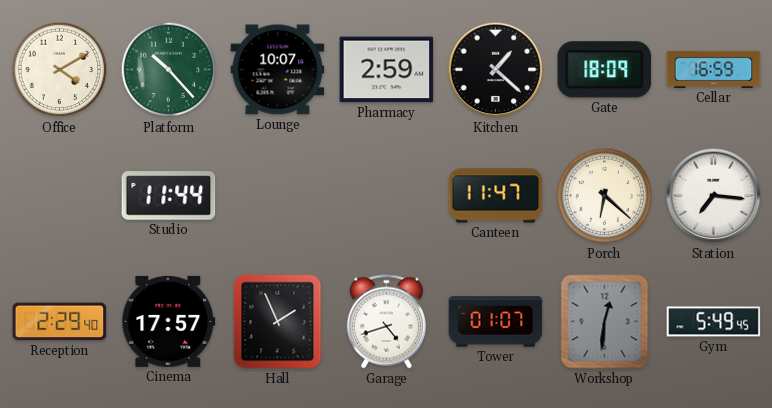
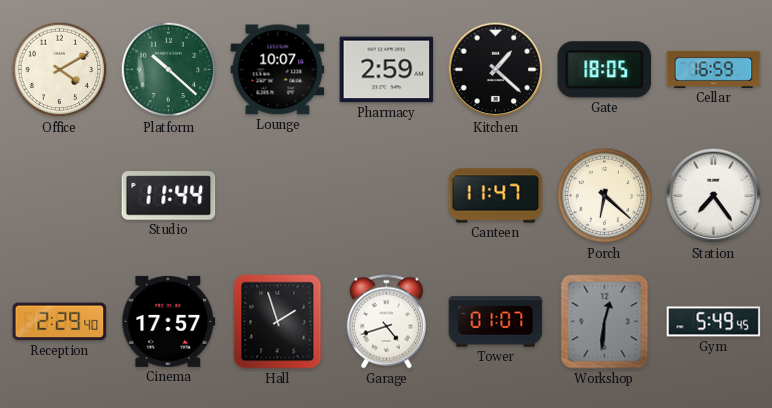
Platform: 10:23 -> 10:22
Gate: 18:09 -> 18:05
Station: 7:16 -> 7:24
Hall: 1:56 -> 1:57
